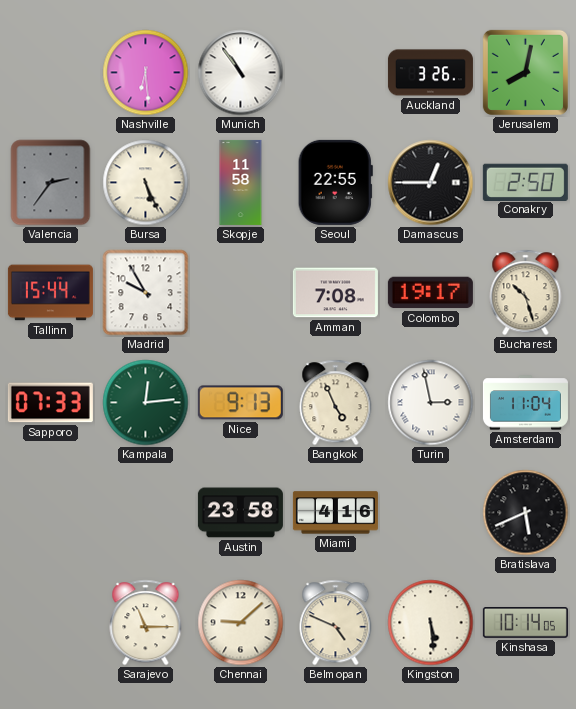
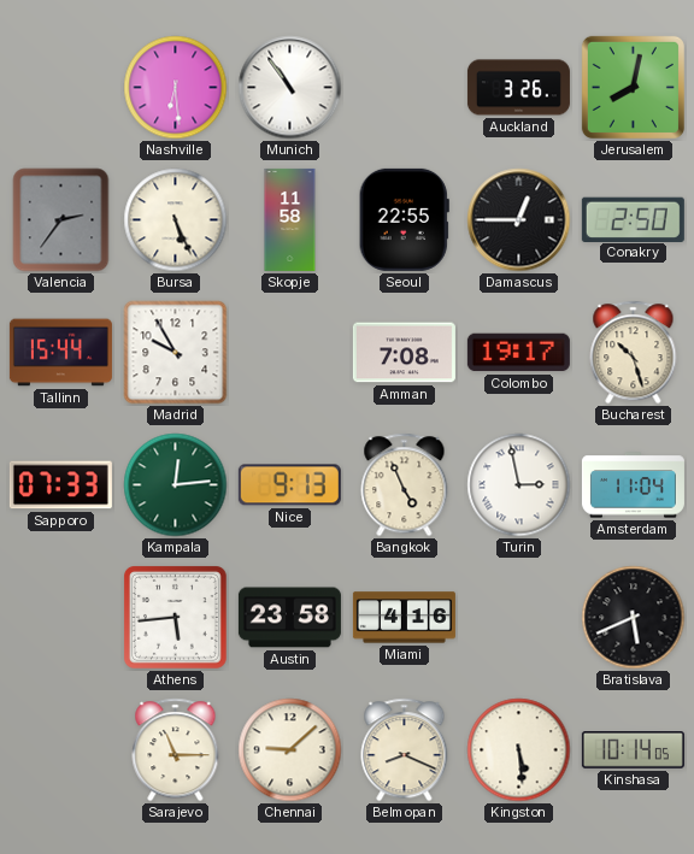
Athens: none -> 5:44
Belmopan: 4:49 -> 8:19
